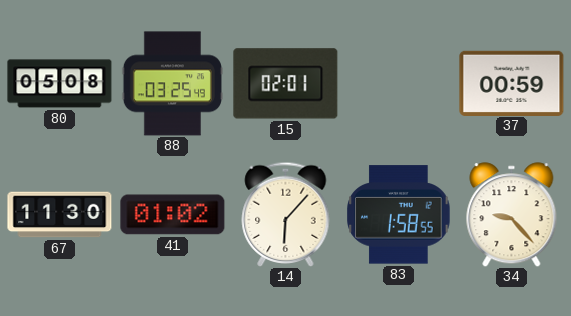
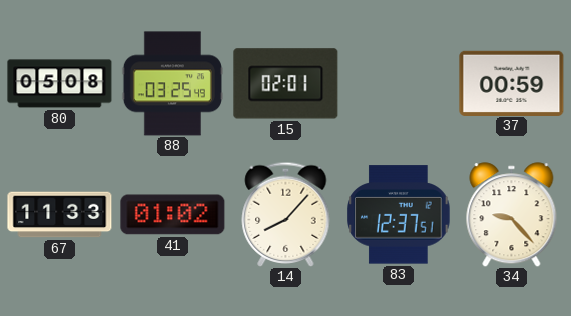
67: 11:30 -> 11:33
14: 6:07 -> 8:07
83: 1:58 -> 12:37
